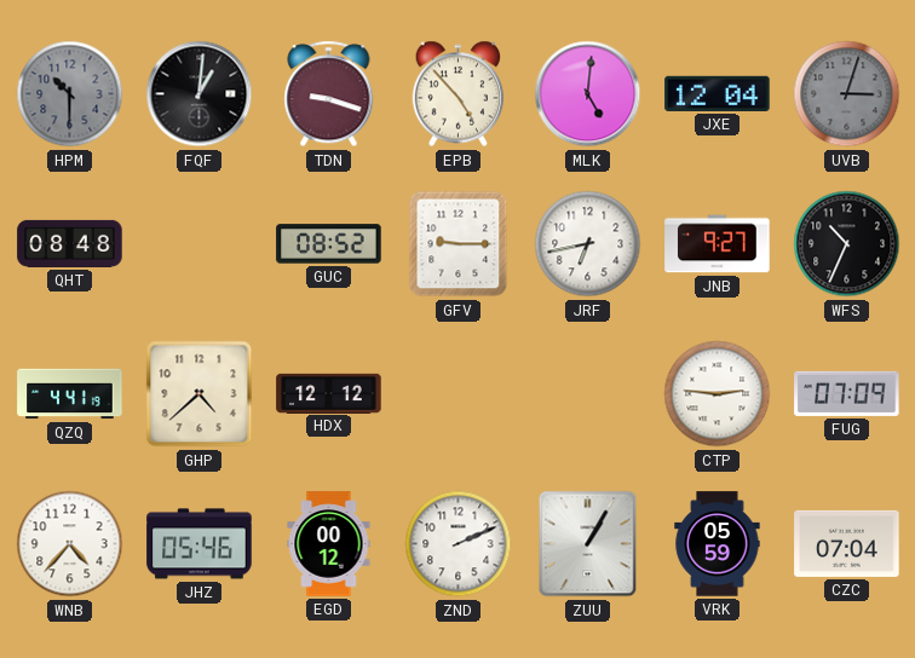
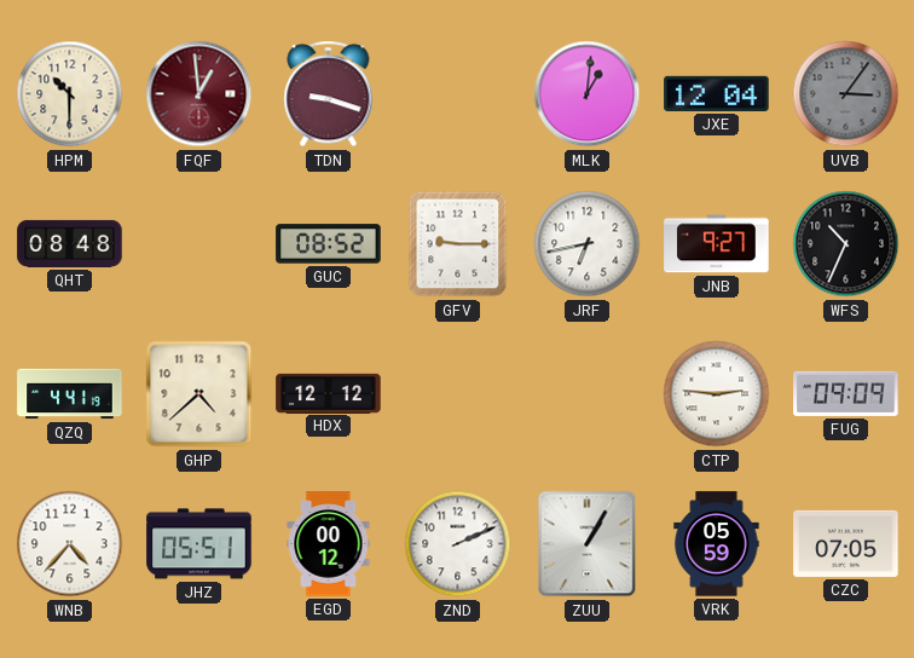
HPM dial: grey -> cream
FQF: 1:01 -> 12:59
FQF dial: black -> burgundy
EPB: 4:53 -> none
MLK: 5:01 -> 1:01
UVB: 3:03 -> 3:06
FUG: 07:09 -> 09:09
JHZ: 05:46 -> 05:51
CZC: 07:04 -> 07:05
